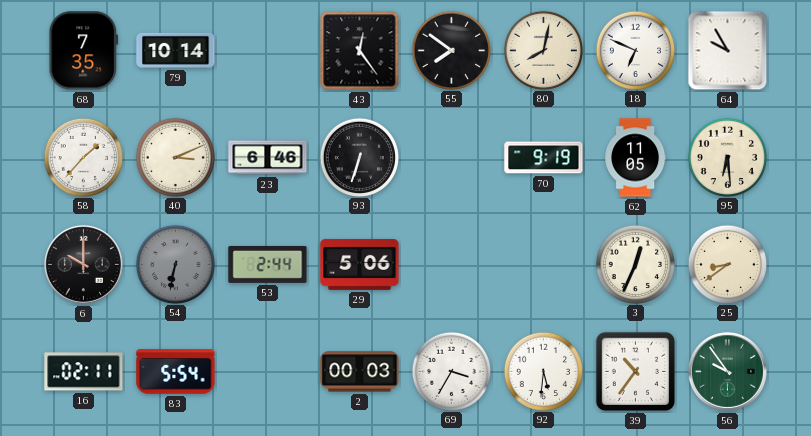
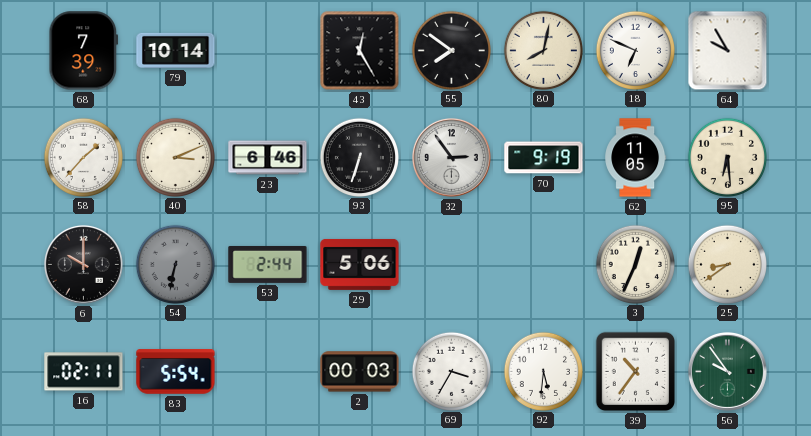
68: 7:35 -> 7:39
43: 12:24 -> 12:25
32: none -> 2:54
